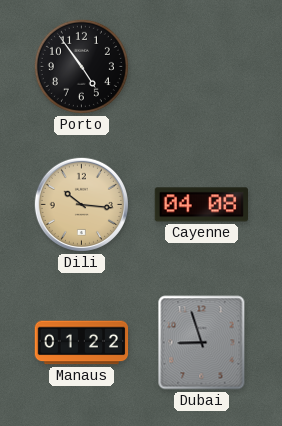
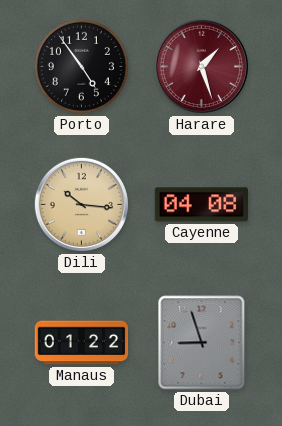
Harare: none -> 1:27
